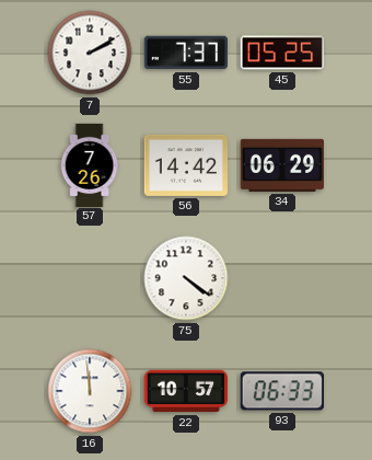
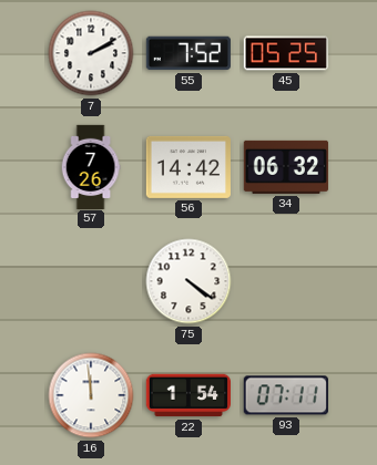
55: 7:37 -> 7:52
34: 06:29 -> 06:32
22: 10:57 -> 1:54
93: 06:33 -> 07:11
